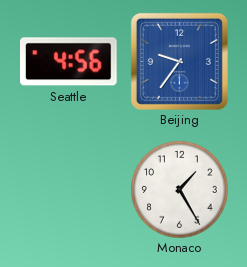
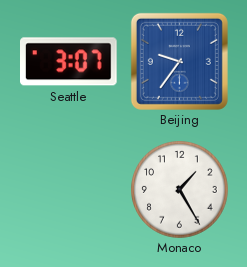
Seattle: 4:56 -> 3:07
